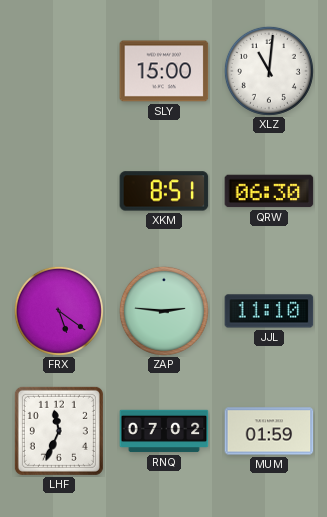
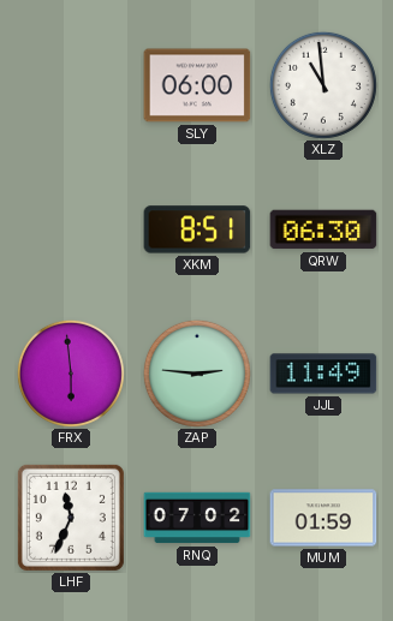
SLY: 15:00 -> 06:00
XLZ: 11:01 -> 10:59
FRX: 5:21 -> 5:59
JJL: 11:10 -> 11:49
